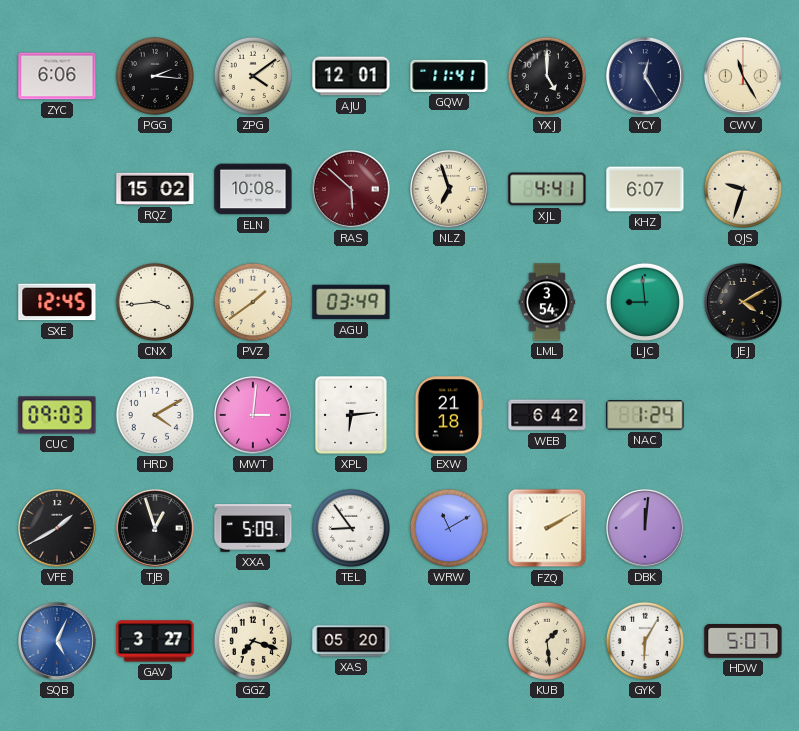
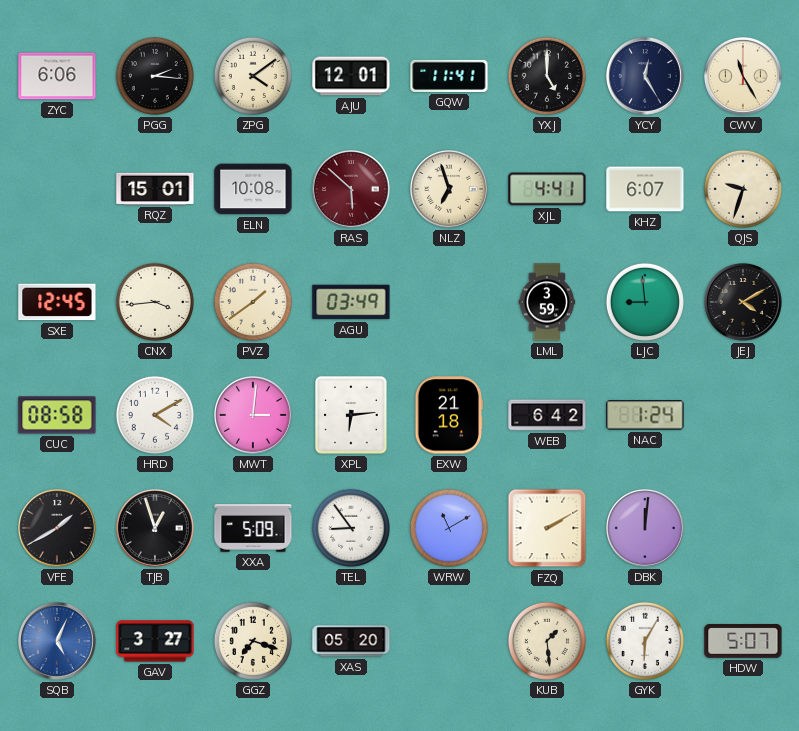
RQZ: 15:02 -> 15:01
LML: 3:54 -> 3:59
CUC: 09:03 -> 08:58
